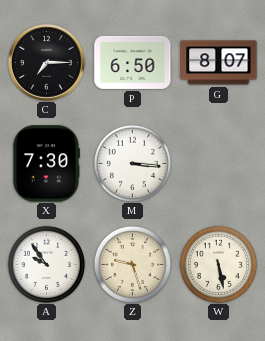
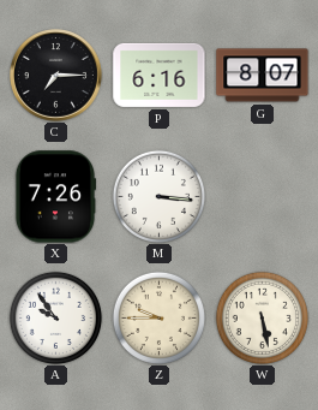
P: 6:50 -> 6:16
X: 7:30 -> 7:26
Z: 9:27 -> 9:45
